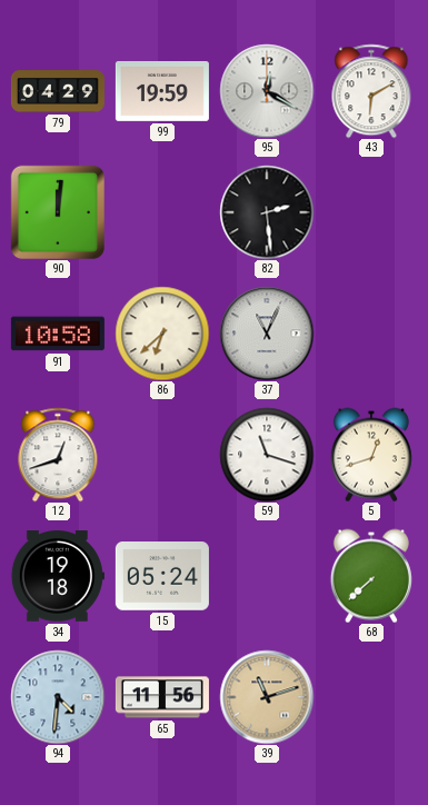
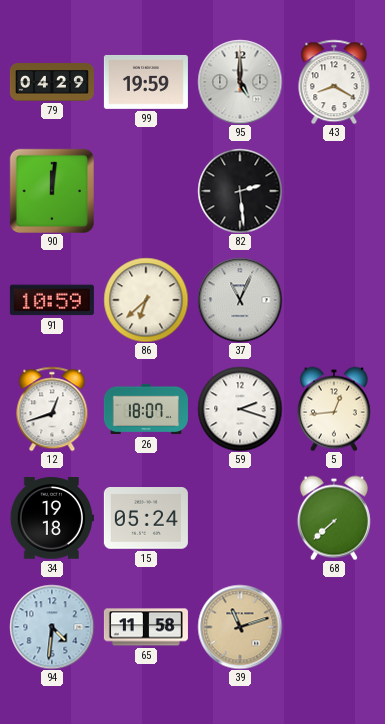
95: 12:20 -> 5:00
43: 6:10 -> 8:20
91: 10:58 -> 10:59
26: none -> 18:07
59: 11:18 -> 2:18
5: 12:42 -> 12:44
65: 11:56 -> 11:58
